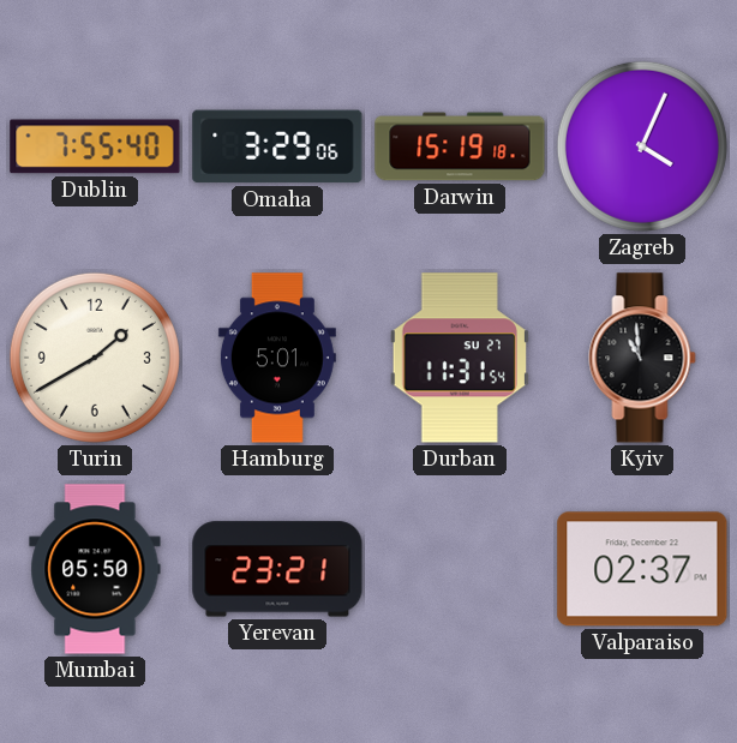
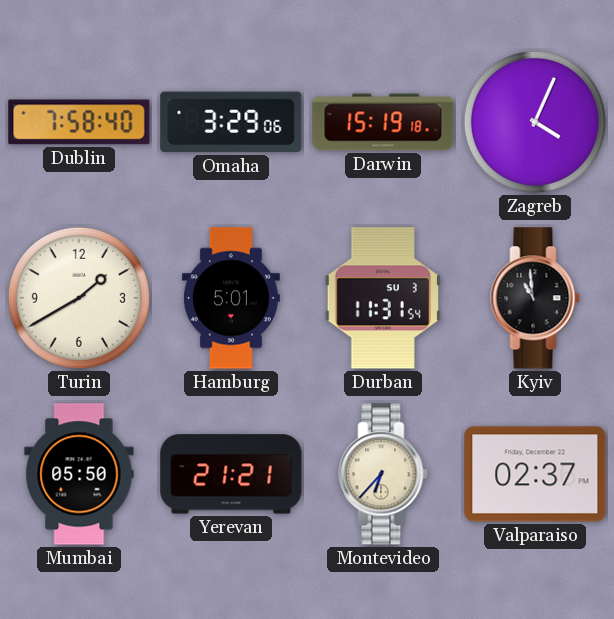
Dublin: 7:55 -> 7:58
Durban date: SU 27 -> SU 3
Yerevan: 23:21 -> 21:21
Montevideo: none -> 6:37
